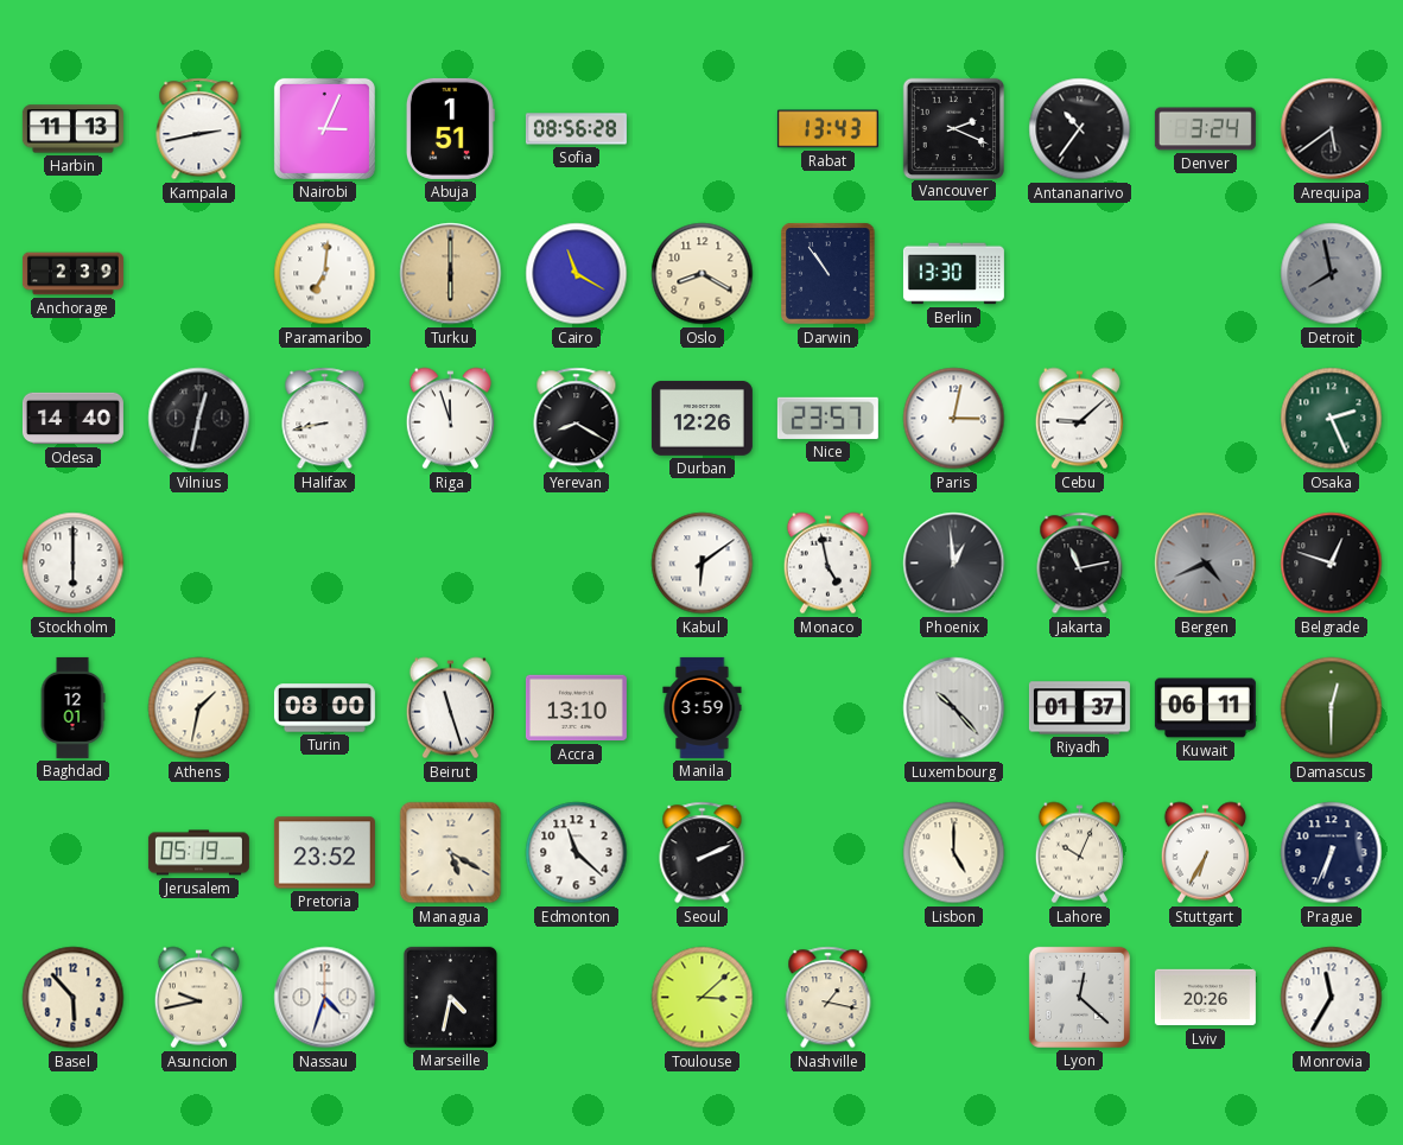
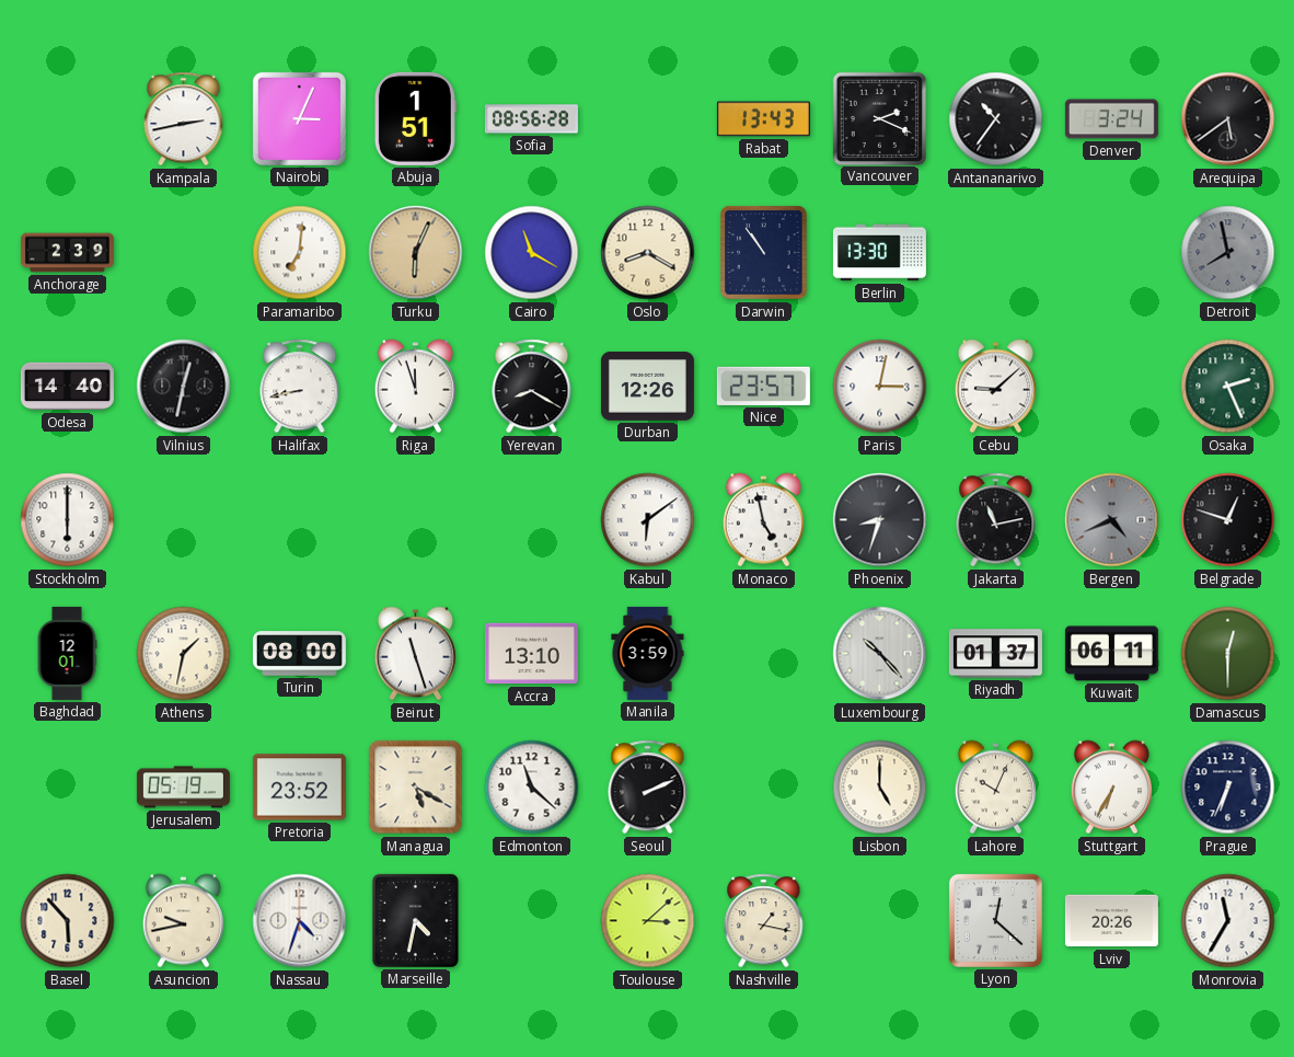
Harbin: 11:13 -> none
Turku: 6:00 -> 6:04
Phoenix: 12:59 -> 8:33
